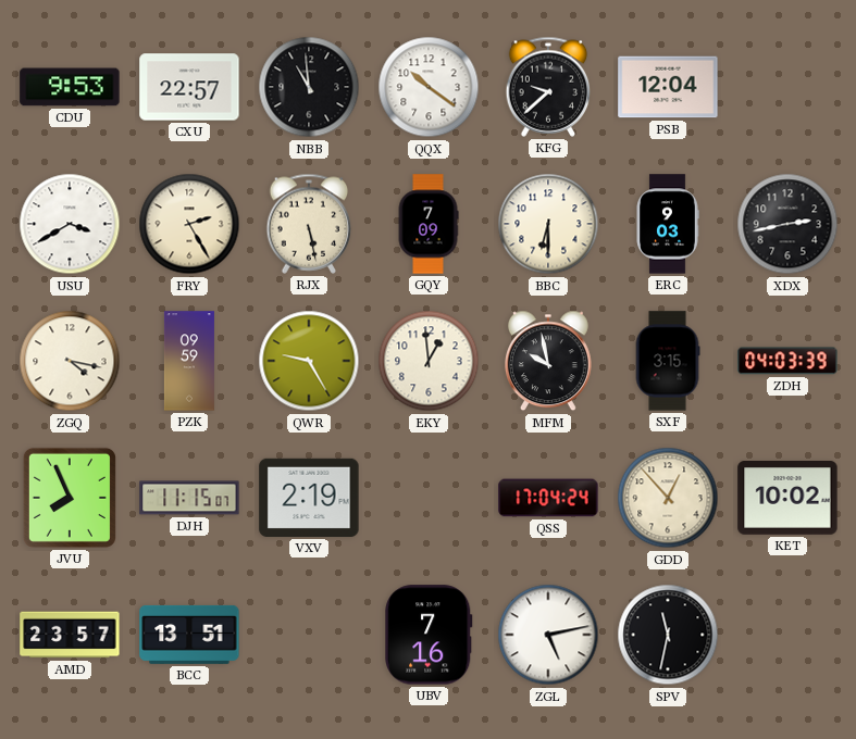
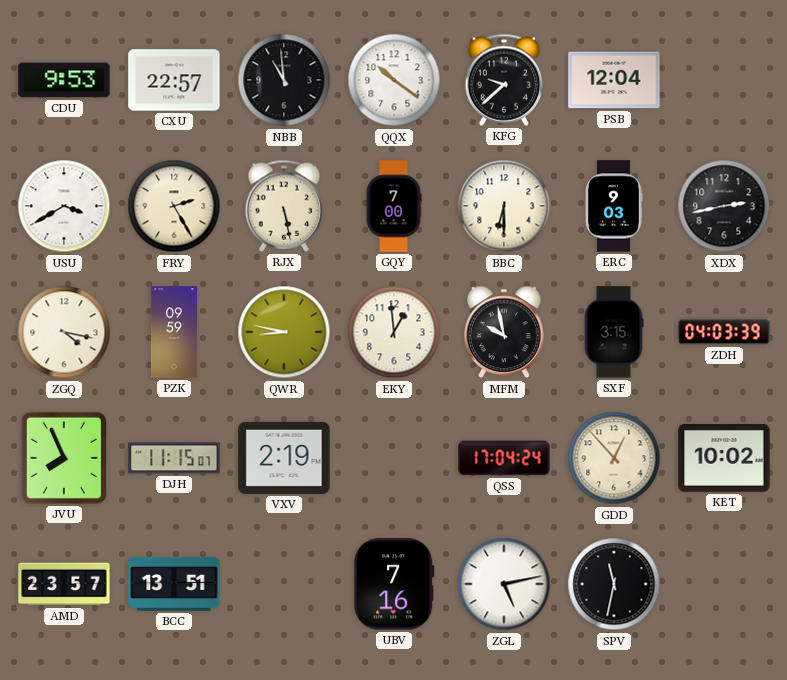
GQY: 7:09 -> 7:00
QWR: 9:25 -> 8:47
